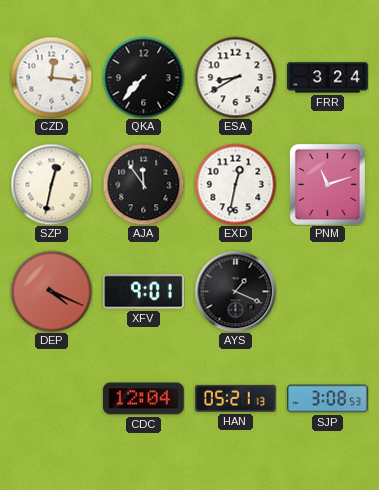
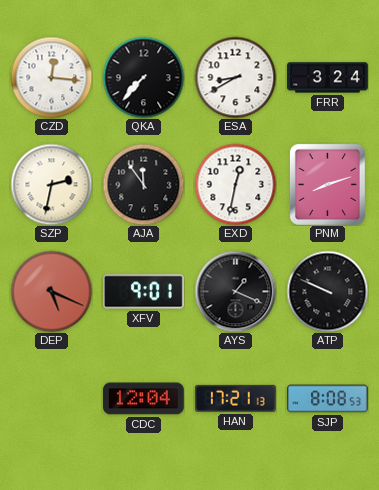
SZP: 12:32 -> 2:32
PNM: 11:12 -> 8:12
DEP: 4:19 -> 5:19
ATP: none -> 9:49
HAN: 05:21 -> 17:21
SJP: 3:08 -> 8:08
